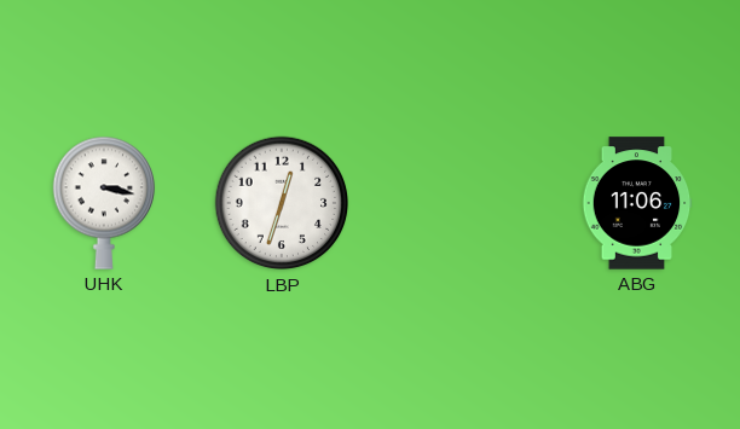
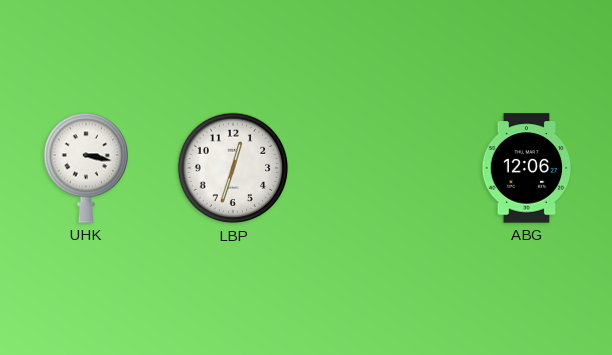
ABG: 11:06 -> 12:06
